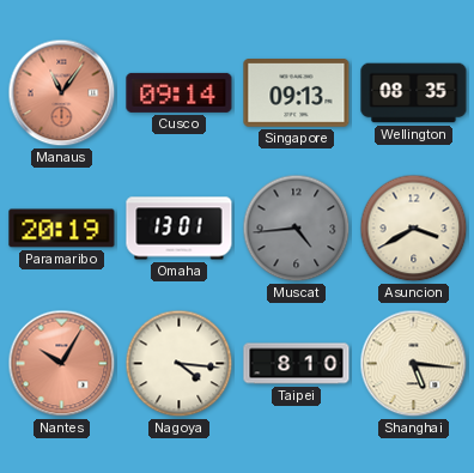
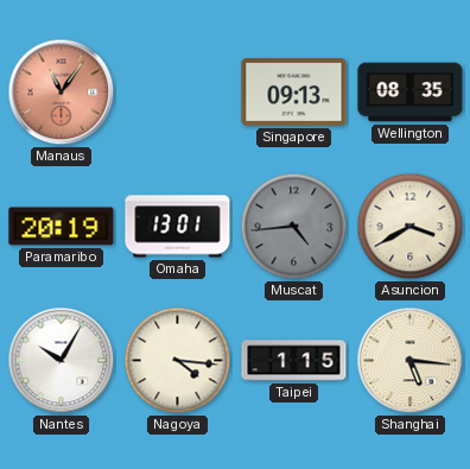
Cusco: 09:14 -> none
Nantes dial: salmon -> white
Taipei: 8:10 -> 1:15
